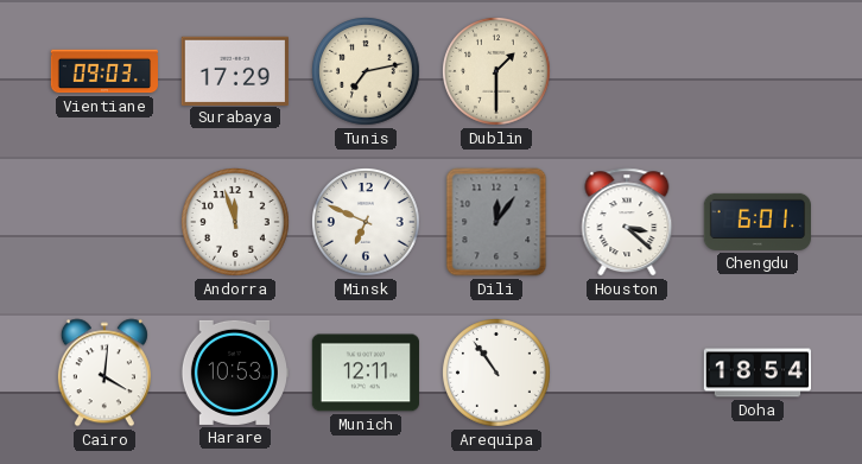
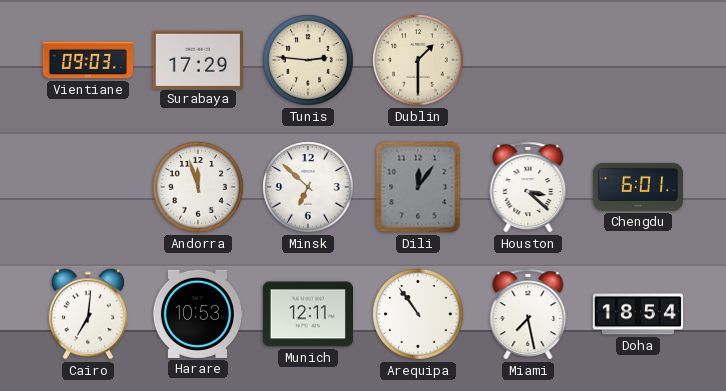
Tunis: 7:13 -> 2:46
Minsk: 6:49 -> 6:52
Cairo: 4:01 -> 7:01
Miami: none -> 7:28
